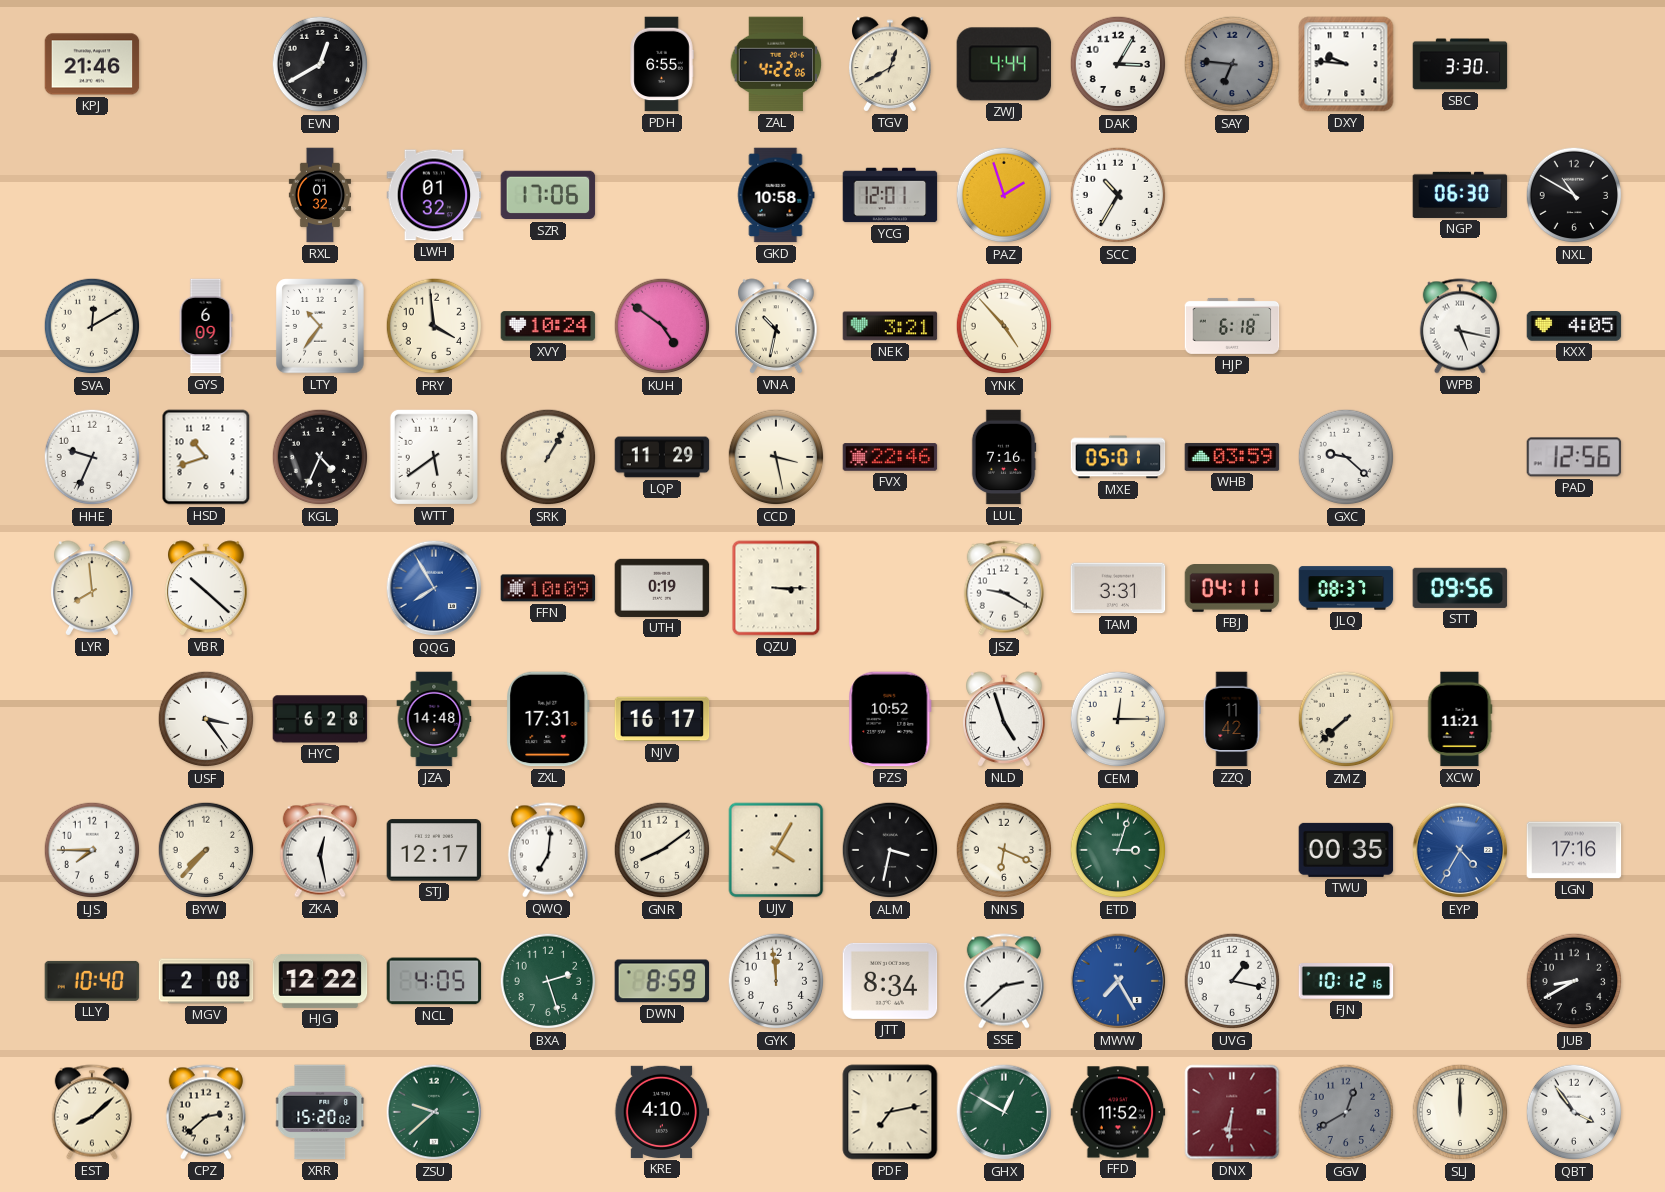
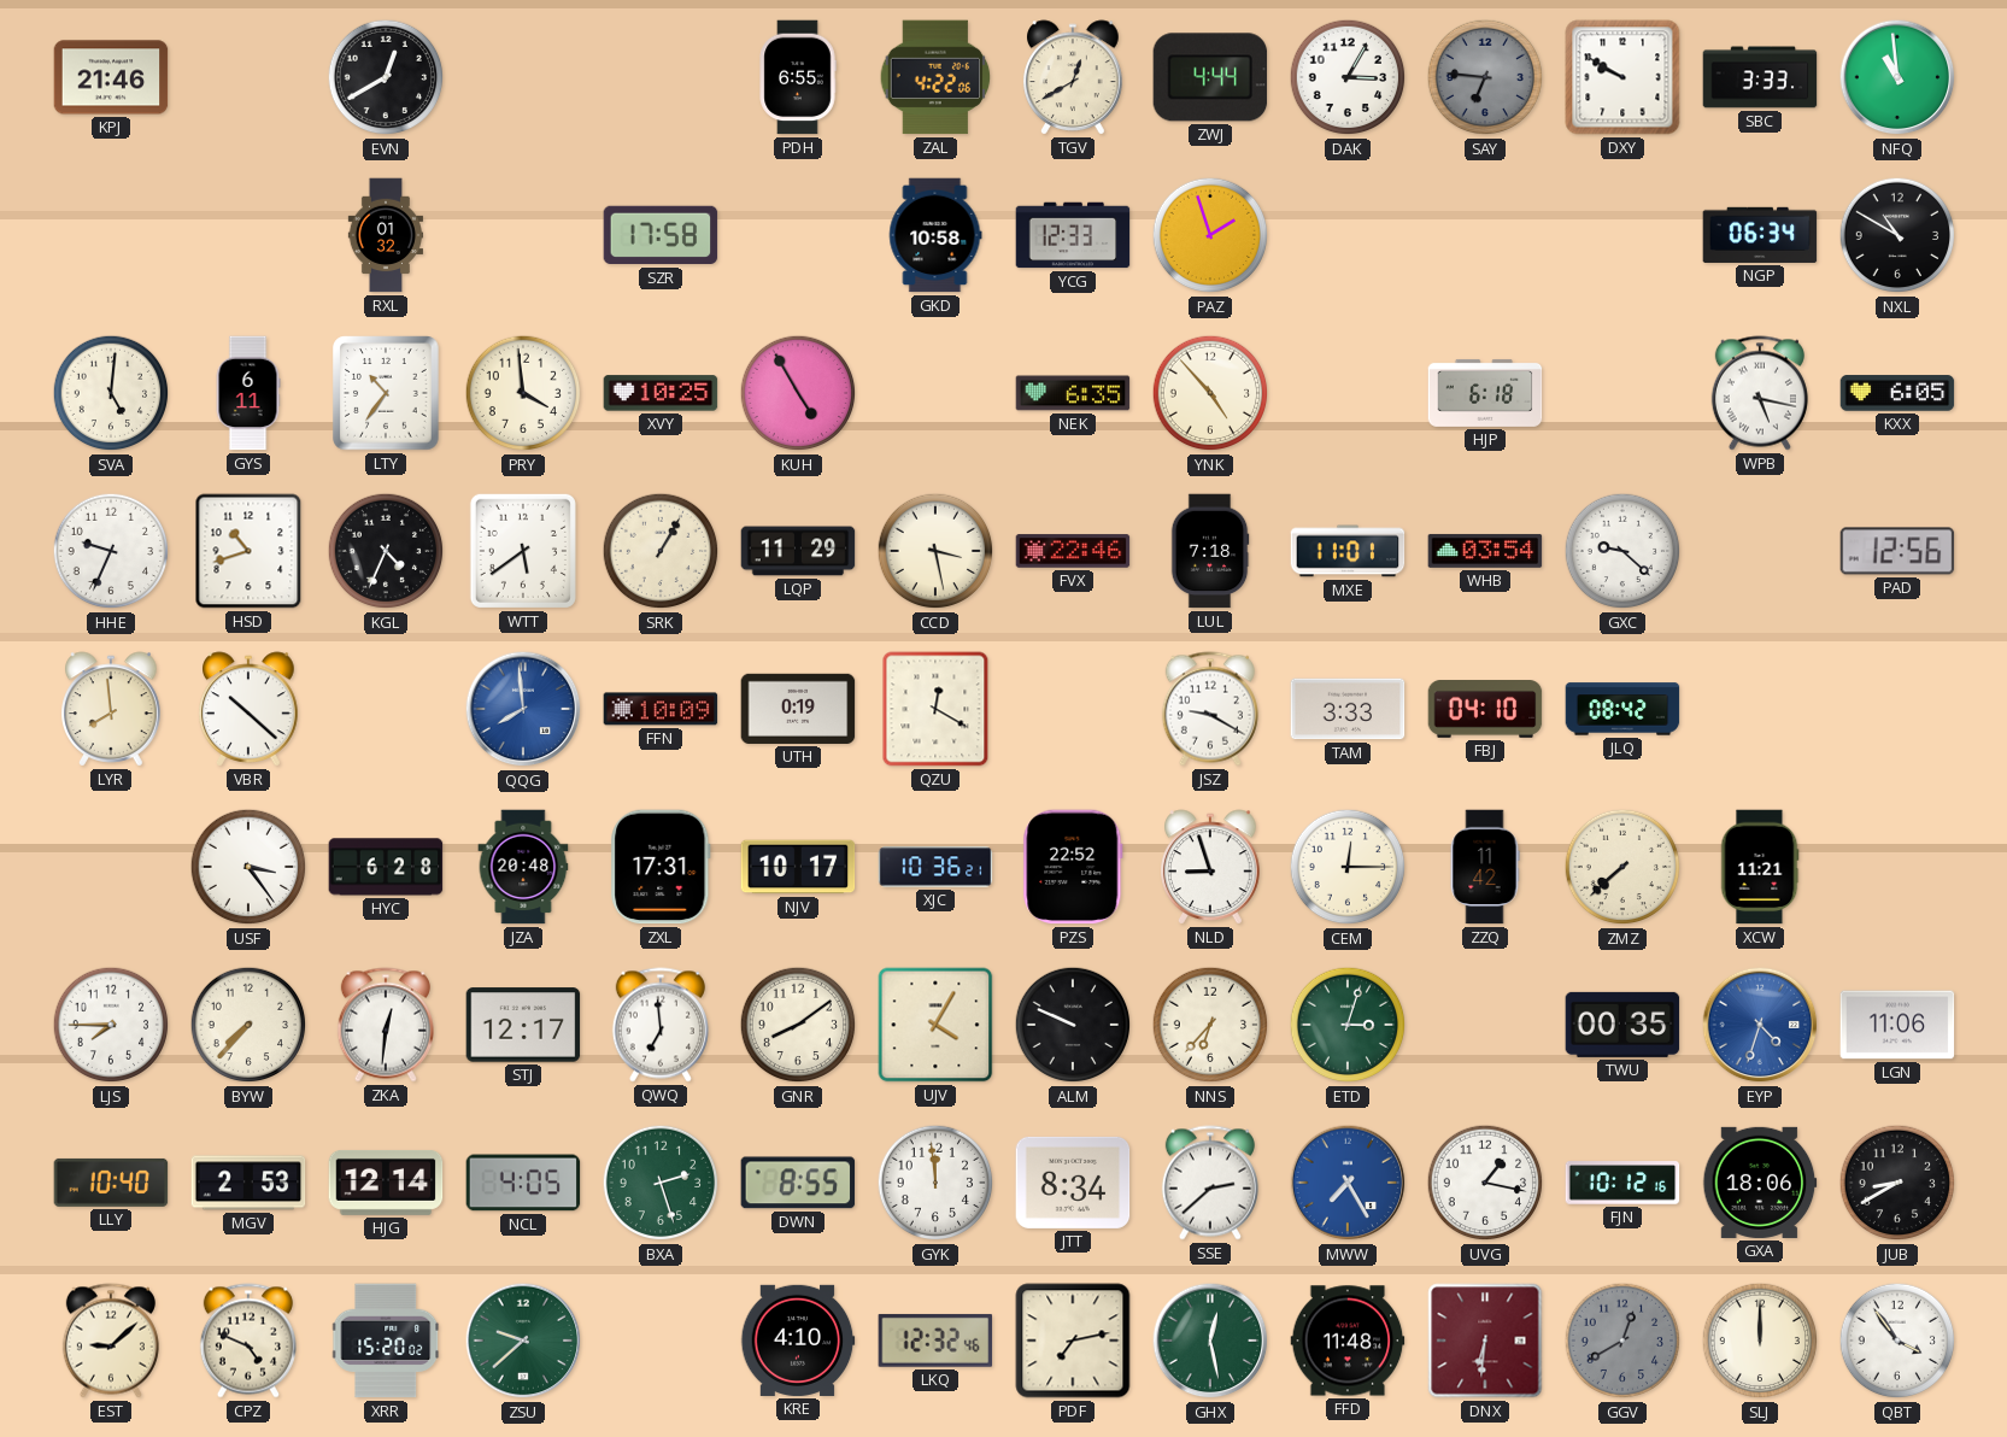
DXY: 9:46 -> 9:50
SBC: 3:30 -> 3:33
NFQ: none -> 10:59
LWH: 01:32 -> none
SZR: 17:06 -> 17:58
YCG: 12:01 -> 12:33
SCC: 10:35 -> none
NGP: 06:30 -> 06:34
SVA: 12:10 -> 5:01
GYS: 6:09 -> 6:11
XVY: 10:24 -> 10:25
KUH: 4:51 -> 4:55
VNA: 10:32 -> none
NEK: 3:21 -> 6:35
KXX: 4:05 -> 6:05
LUL: 7:16 -> 7:18
MXE: 05:01 -> 11:01
WHB: 03:59 -> 03:54
QQG: 7:55 -> 7:59
QZU: 3:15 -> 12:20
TAM: 3:31 -> 3:33
FBJ: 04:11 -> 04:10
JLQ: 08:37 -> 08:42
STT: 09:56 -> none
JZA: 14:48 -> 20:48
NJV: 16:17 -> 10:17
XJC: none -> 10:36
PZS: 10:52 -> 22:52
NLD: 4:57 -> 8:57
ZKA: 12:28 -> 12:31
QWQ: 7:01 -> 6:59
ALM: 3:32 -> 9:49
NNS: 6:19 -> 6:37
EYP: 4:35 -> 4:33
LGN: 17:16 -> 11:06
MGV: 2:08 -> 2:53
HJG: 12:22 -> 12:14
DWN: 8:59 -> 8:55
GXA: none -> 18:06
EST: 8:08 -> 9:08
CPZ: 2:38 -> 4:49
LKQ: none -> 12:32
GHX: 12:50 -> 12:28
FFD: 11:52 -> 11:48
